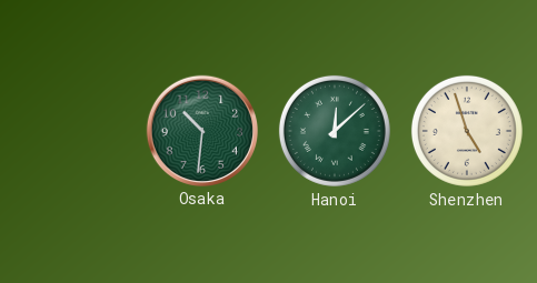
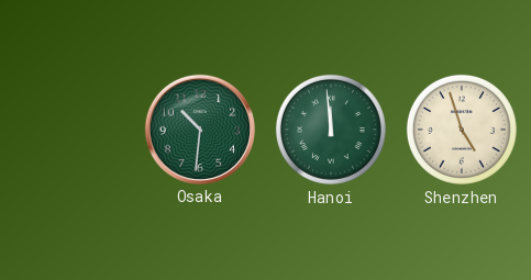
Hanoi: 12:08 -> 11:59
